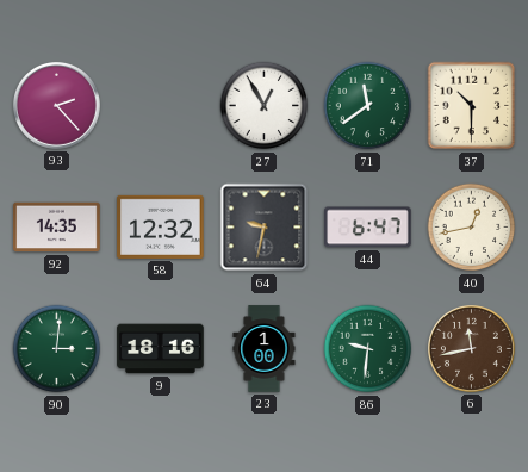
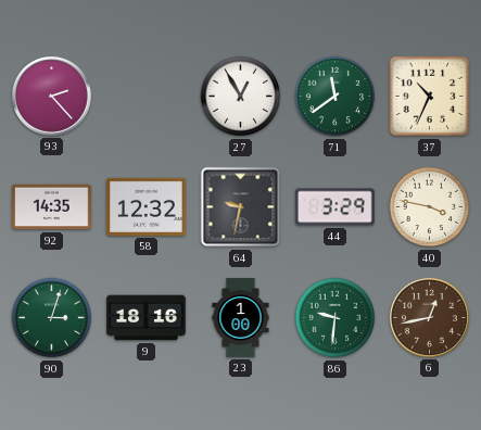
37: 10:30 -> 10:34
44: 6:47 -> 3:29
40: 12:43 -> 3:47
90: 3:01 -> 3:03
6: 11:43 -> 12:43
